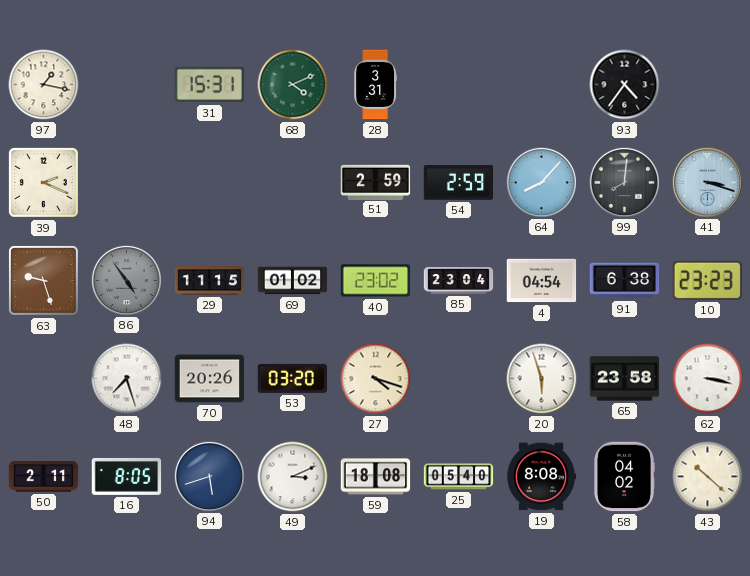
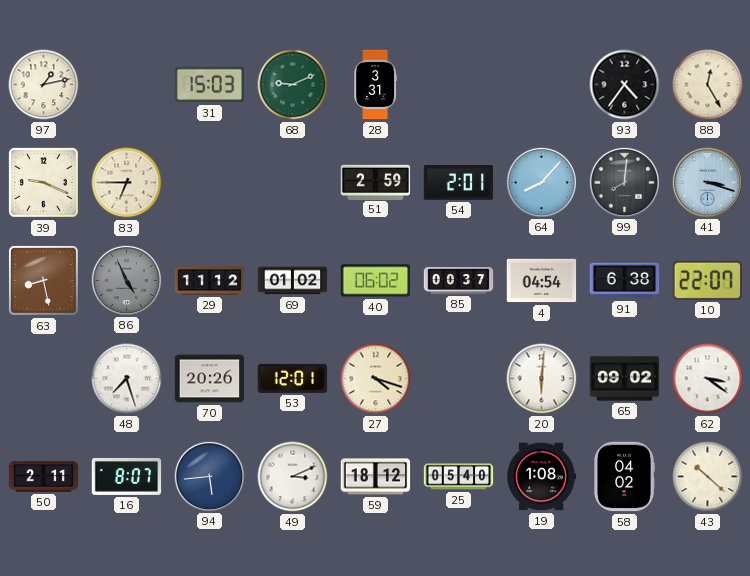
97: 1:17 -> 1:13
31: 15:31 -> 15:03
68: 4:11 -> 9:11
88: none -> 12:25
39: 2:19 -> 9:19
83: none -> 6:45
54: 2:59 -> 2:01
63: 9:27 -> 8:28
86: 4:54 -> 4:56
29: 11:15 -> 11:12
40: 23:02 -> 06:02
85: 23:04 -> 00:37
10: 23:23 -> 22:07
53: 03:20 -> 12:01
20: 5:57 -> 6:01
65: 23:58 -> 09:02
62: 3:17 -> 3:21
16: 8:05 -> 8:07
94: 5:42 -> 5:44
59: 18:08 -> 18:12
19: 8:08 -> 1:08
